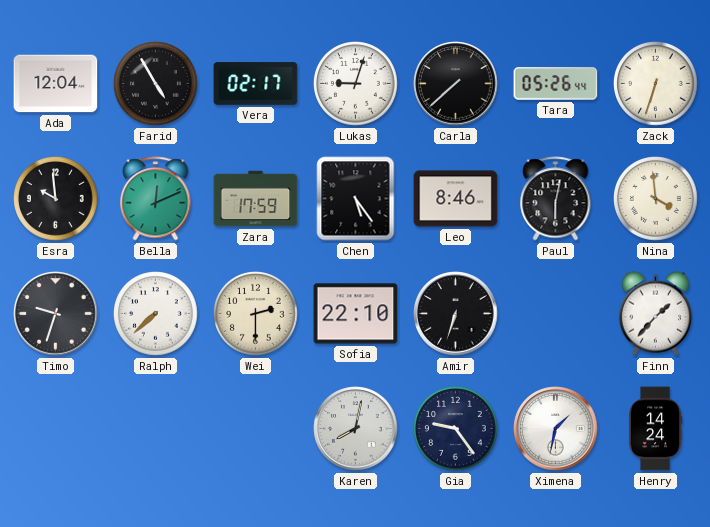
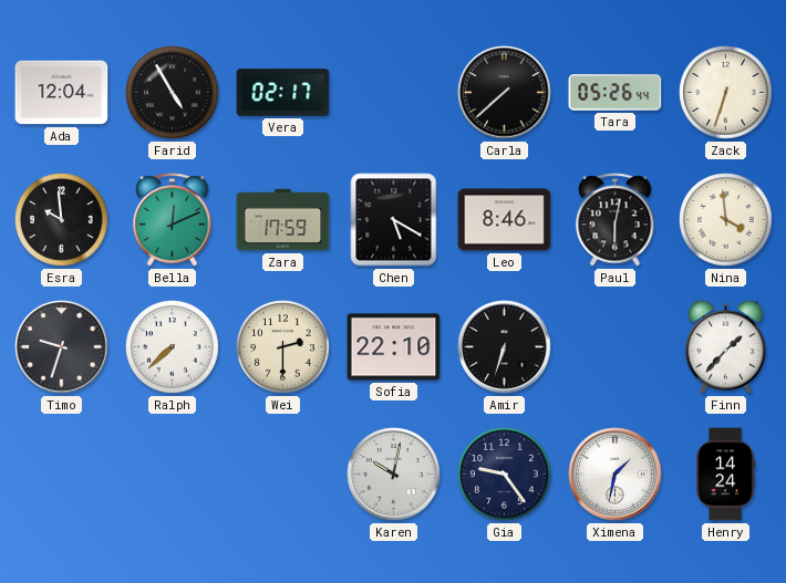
Lukas: 9:03 -> none
Chen: 5:24 -> 5:20
Karen: 8:02 -> 10:02
